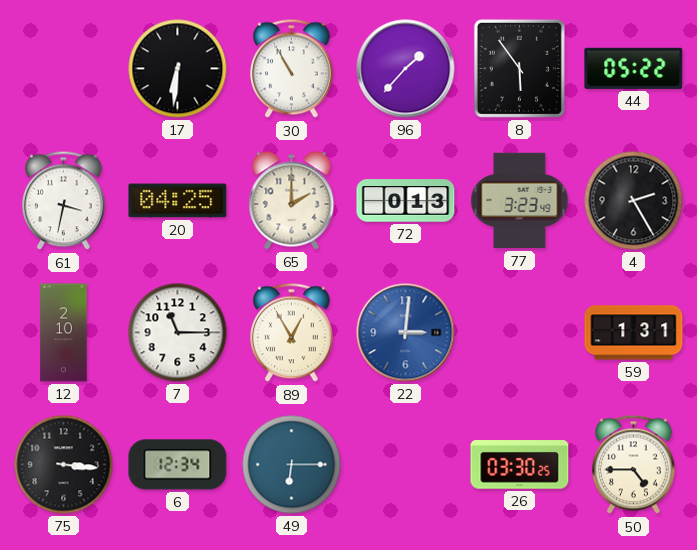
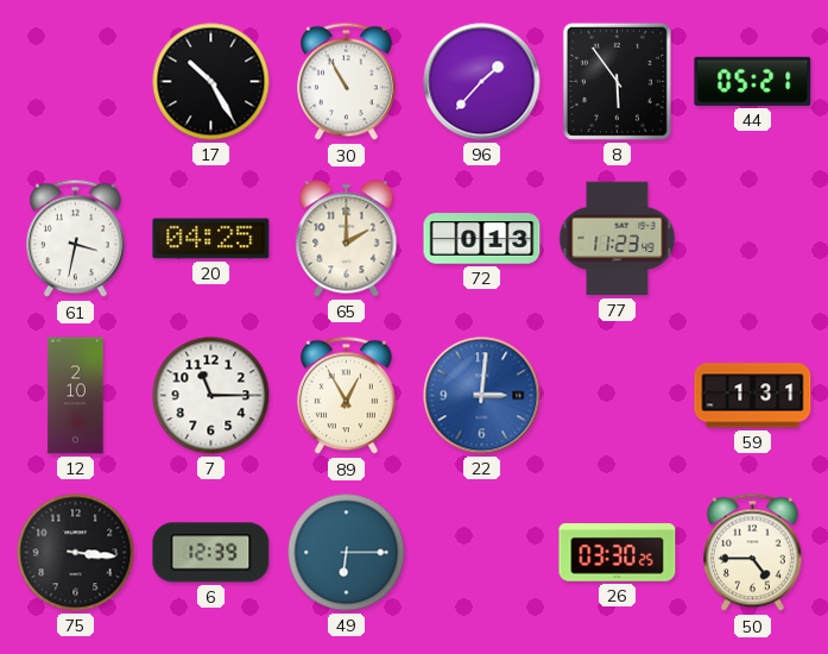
17: 6:31 -> 10:25
44: 05:22 -> 05:21
77: 3:23 -> 11:23
4: 2:25 -> none
6: 12:34 -> 12:39
